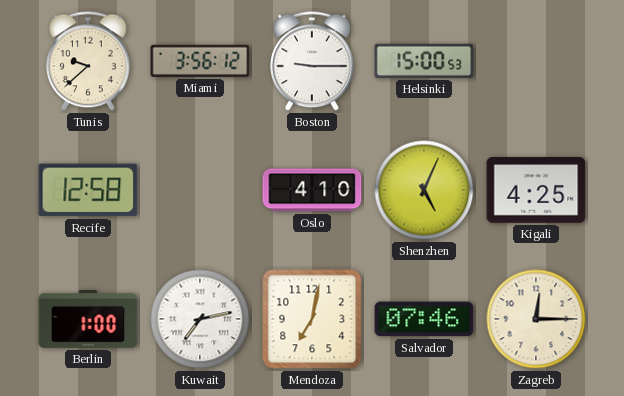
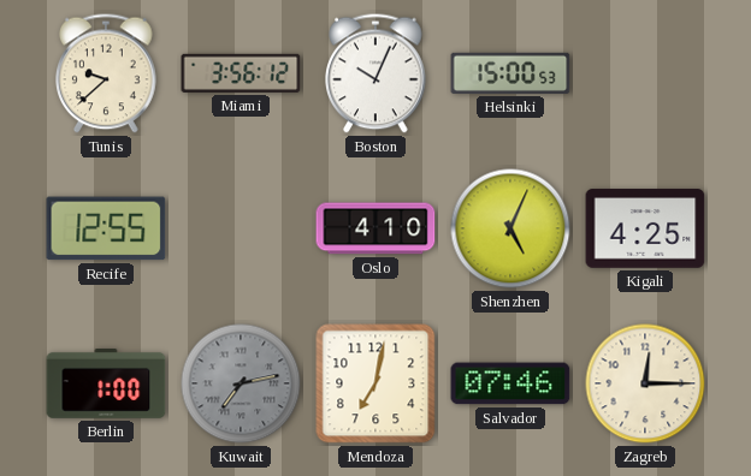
Boston: 9:15 -> 10:04
Recife: 12:58 -> 12:55
Kuwait dial: white -> grey
